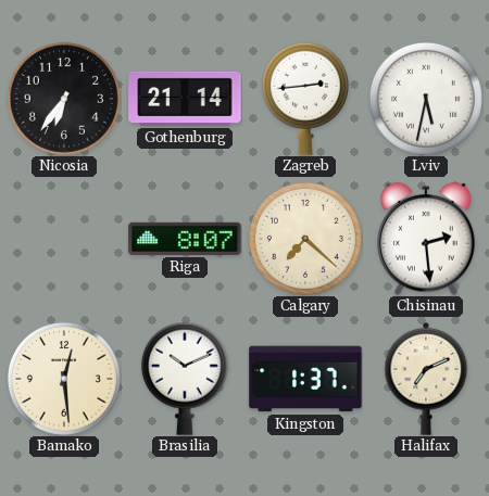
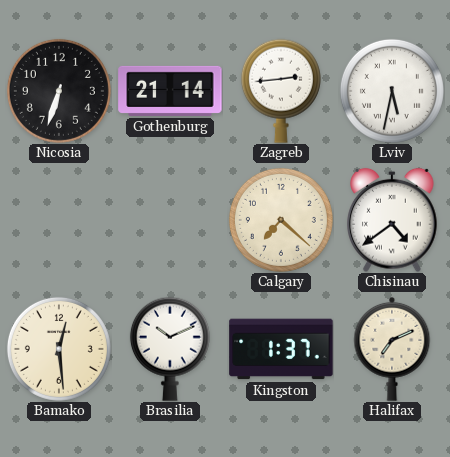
Nicosia: 6:36 -> 6:33
Riga: 8:07 -> none
Chisinau: 2:29 -> 4:39
